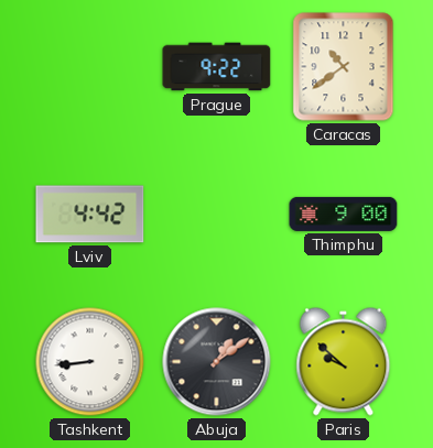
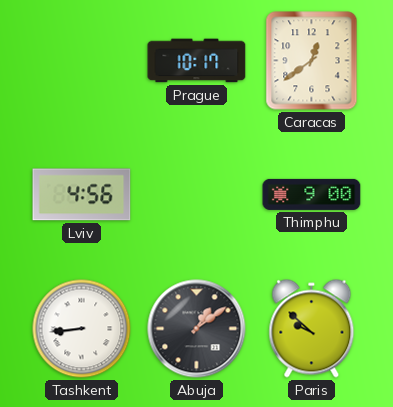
Prague: 9:22 -> 10:17
Caracas: 10:39 -> 12:39
Lviv: 4:42 -> 4:56
